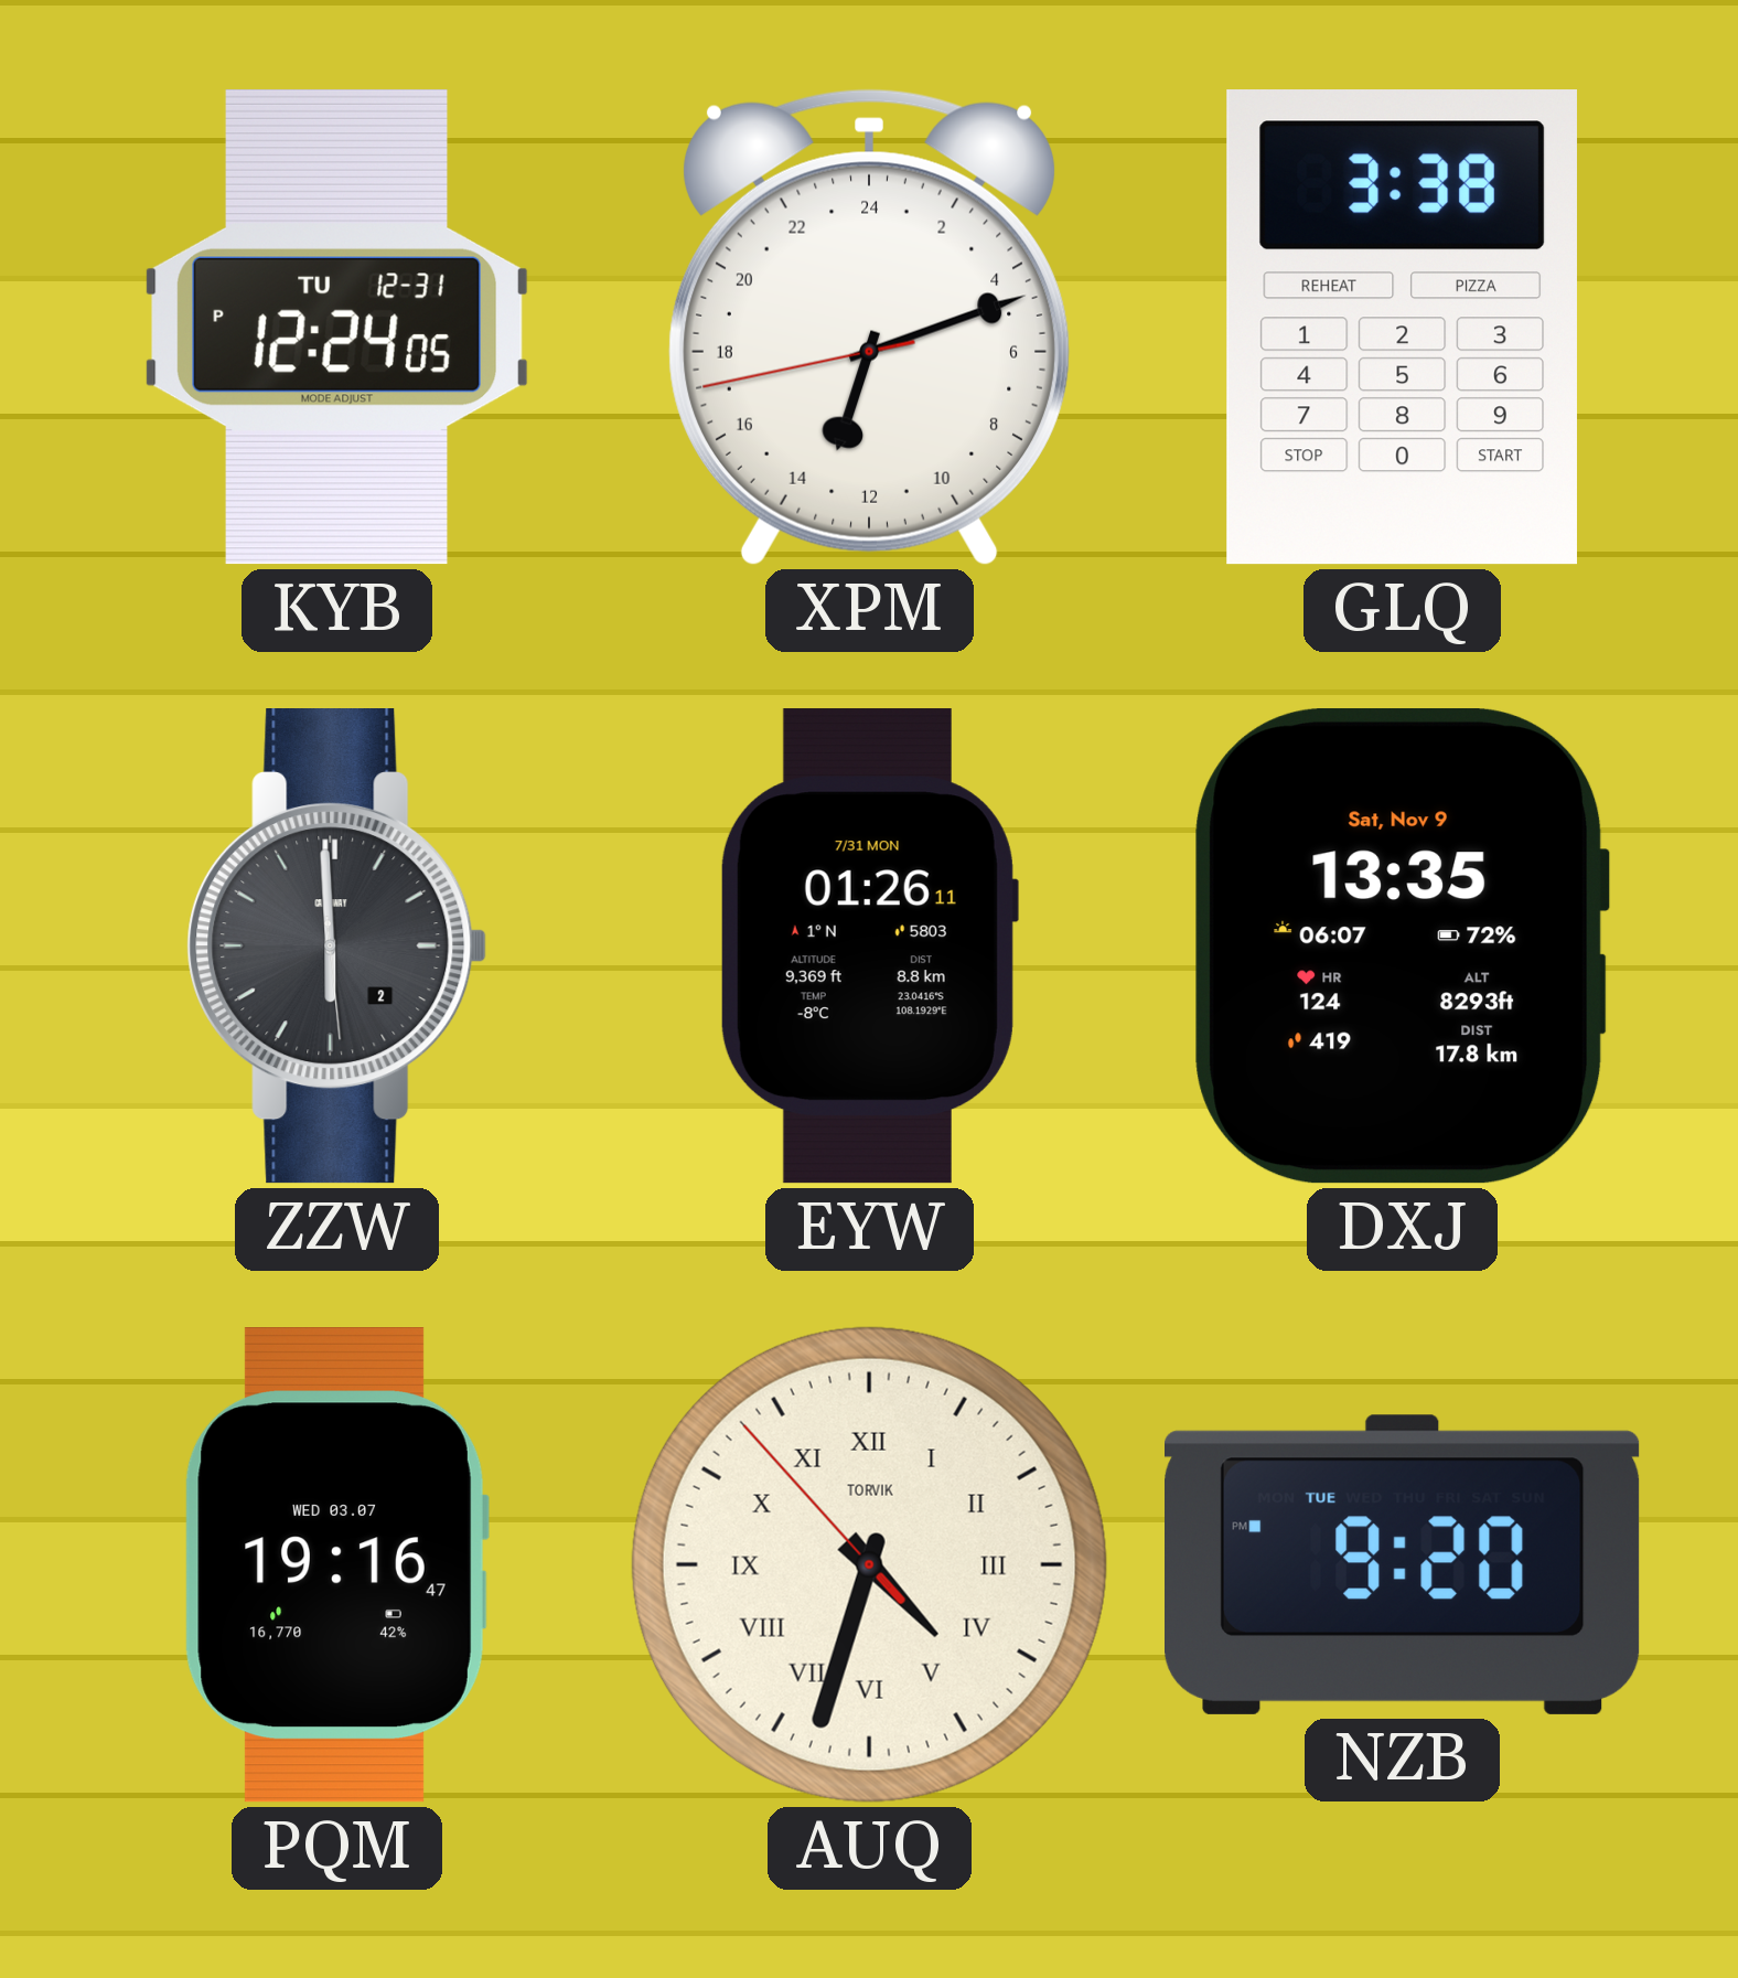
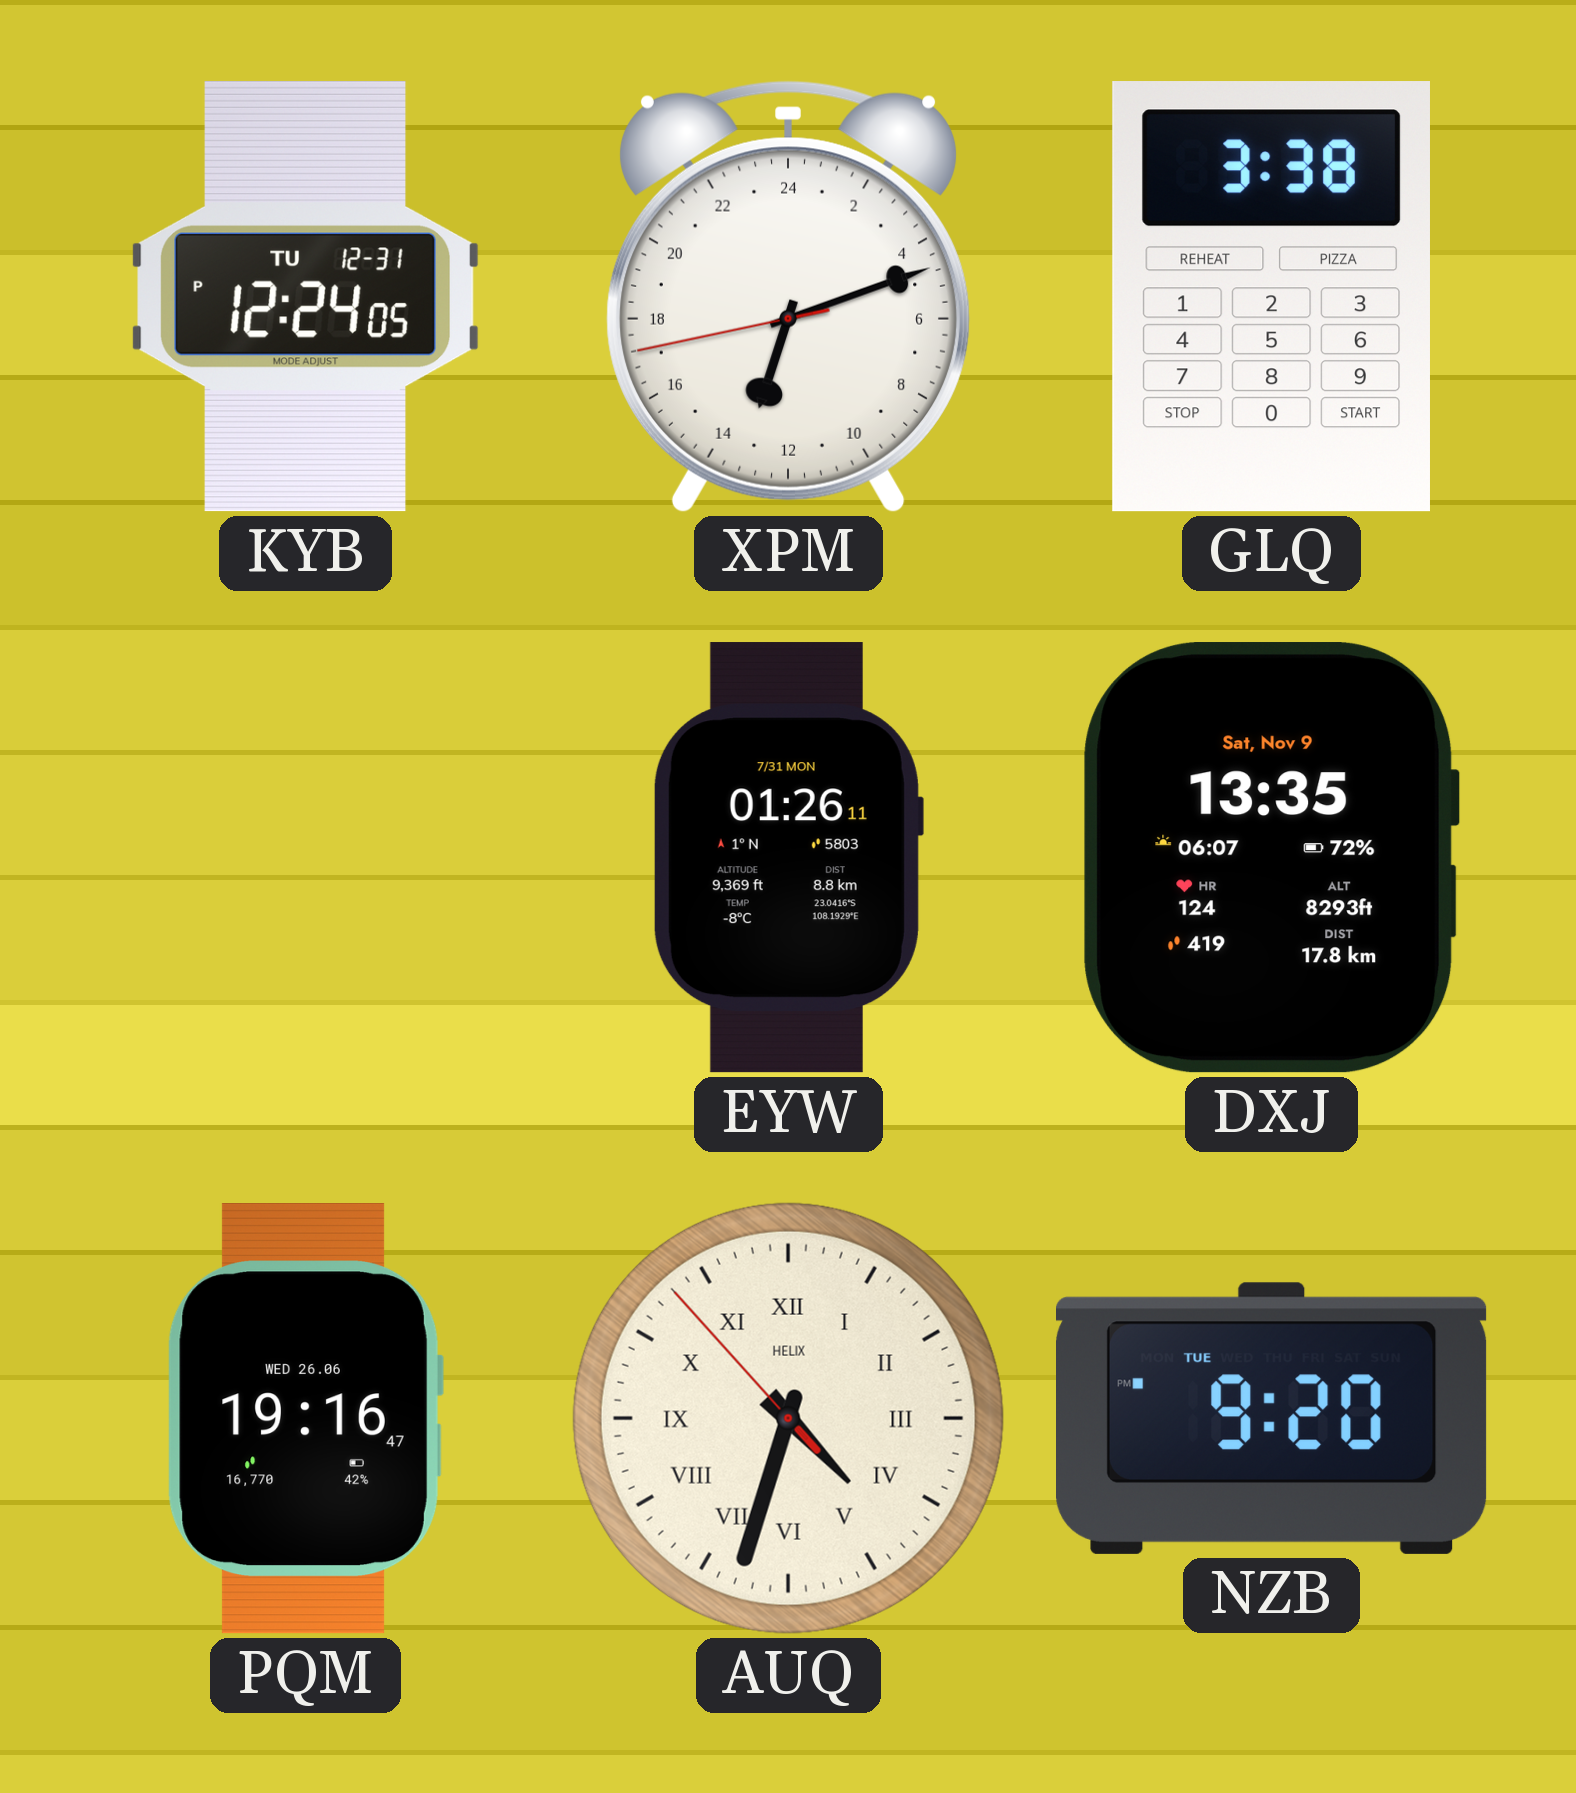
ZZW: 5:59 -> none
PQM date: WED 03.07 -> WED 26.06
AUQ brand: TORVIK -> HELIX
